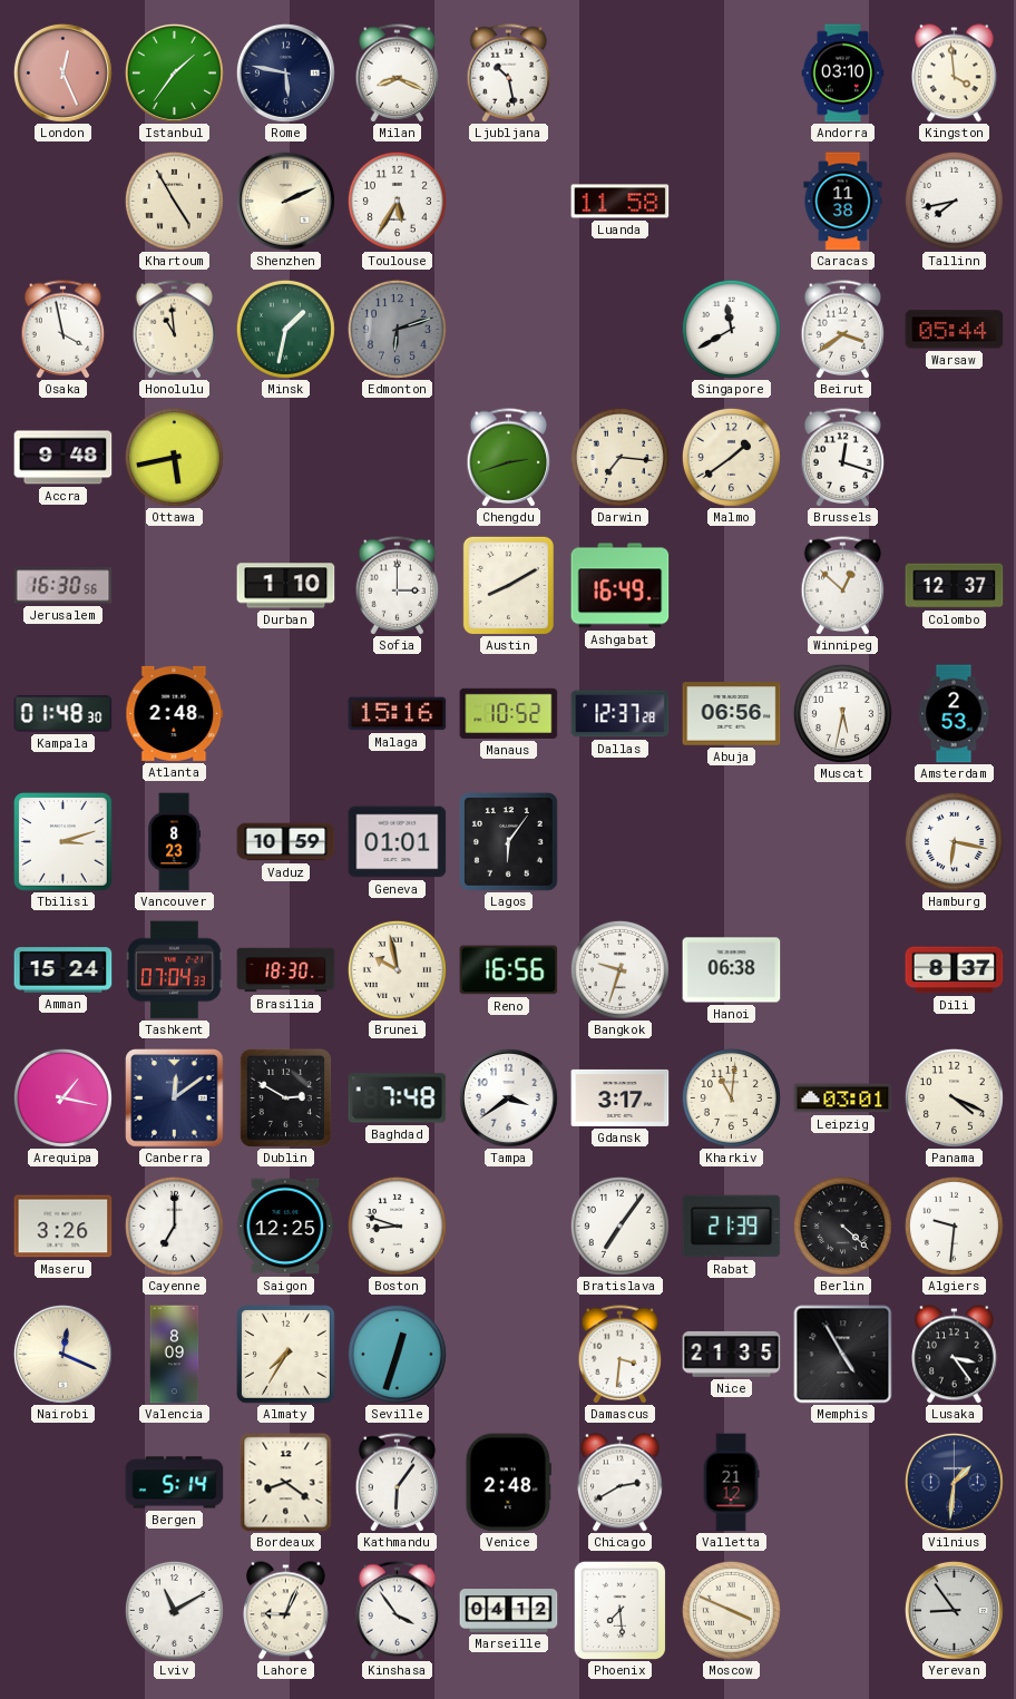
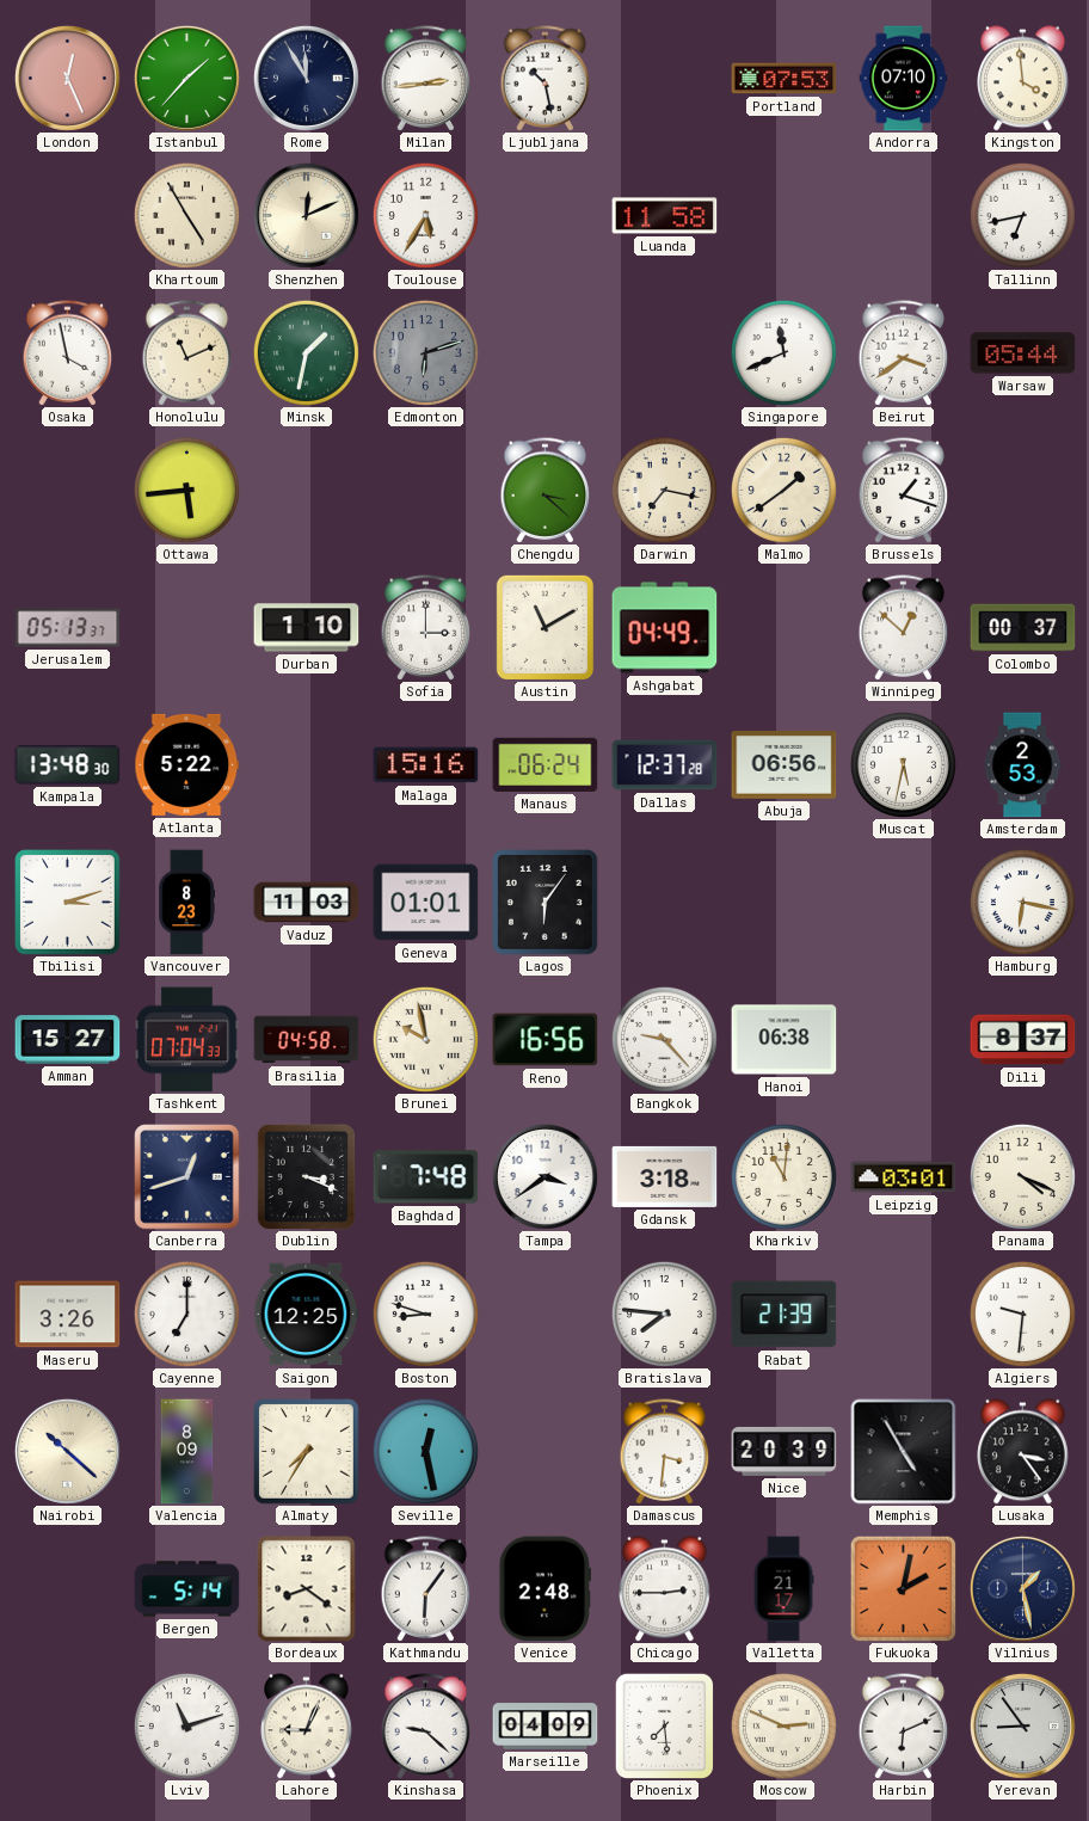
Istanbul: 1:36 -> 1:37
Rome: 5:47 -> 11:55
Milan: 8:19 -> 2:44
Portland: none -> 07:53
Andorra: 03:10 -> 07:10
Shenzhen: 2:11 -> 12:11
Caracas: 11:38 -> none
Tallinn: 7:43 -> 6:43
Honolulu: 10:59 -> 11:11
Singapore: 11:40 -> 11:41
Accra: 9:48 -> none
Ottawa: 5:43 -> 5:44
Chengdu: 2:42 -> 3:22
Darwin: 7:16 -> 7:17
Brussels: 12:18 -> 1:18
Jerusalem: 16:30 -> 05:13
Austin: 8:10 -> 11:10
Ashgabat: 16:49 -> 04:49
Colombo: 12:37 -> 00:37
Kampala: 01:48 -> 13:48
Atlanta: 2:48 -> 5:22
Manaus: 10:52 -> 06:24
Vaduz: 10:59 -> 11:03
Amman: 15:24 -> 15:27
Brasilia: 18:30 -> 04:58
Bangkok: 9:33 -> 9:23
Arequipa: 1:17 -> none
Canberra: 12:09 -> 12:42
Dublin: 2:50 -> 3:19
Gdansk: 3:17 -> 3:18
Bratislava: 7:06 -> 7:46
Berlin: 4:22 -> none
Nairobi: 12:19 -> 10:22
Seville: 12:33 -> 12:28
Nice: 21:35 -> 20:39
Chicago: 2:40 -> 2:45
Valletta: 21:12 -> 21:17
Fukuoka: none -> 2:02
Vilnius: 1:31 -> 1:28
Lviv: 11:10 -> 11:12
Kinshasa: 3:54 -> 9:22
Marseille: 04:12 -> 04:09
Moscow: 3:49 -> 2:49
Harbin: none -> 6:11
